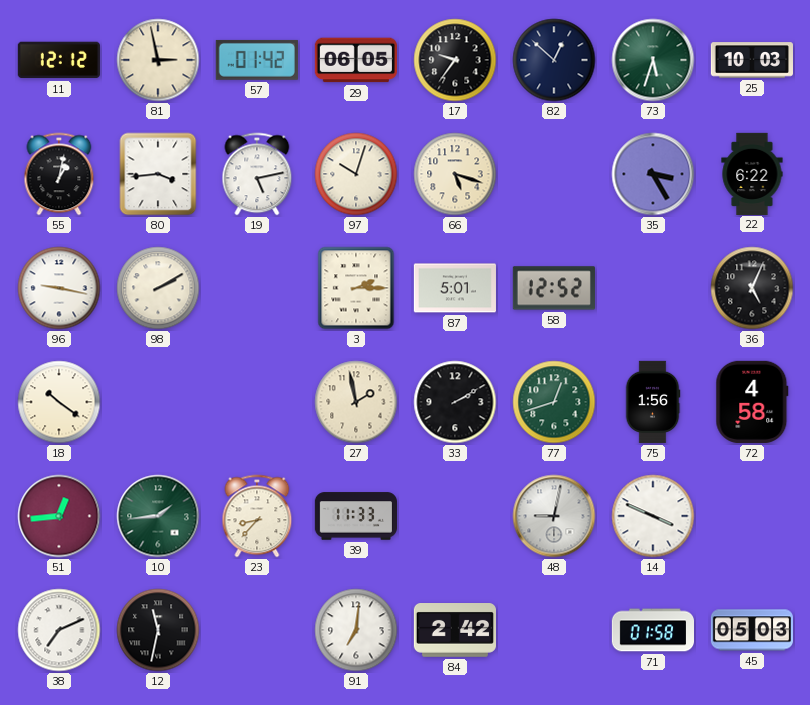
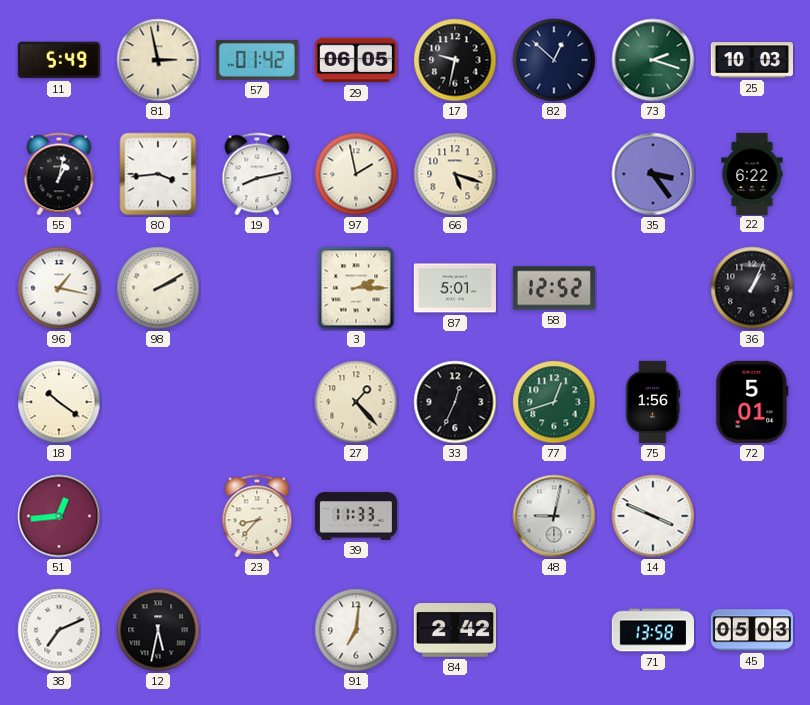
11: 12:12 -> 5:49
17: 9:36 -> 9:32
73: 5:33 -> 2:18
19: 5:13 -> 8:13
97: 10:03 -> 1:58
35: 3:25 -> 3:24
96: 9:17 -> 1:17
36: 5:04 -> 1:04
27: 1:58 -> 1:23
33: 2:10 -> 12:34
72: 4:58 -> 5:01
10: 1:44 -> none
12: 11:32 -> 5:32
71: 01:58 -> 13:58
